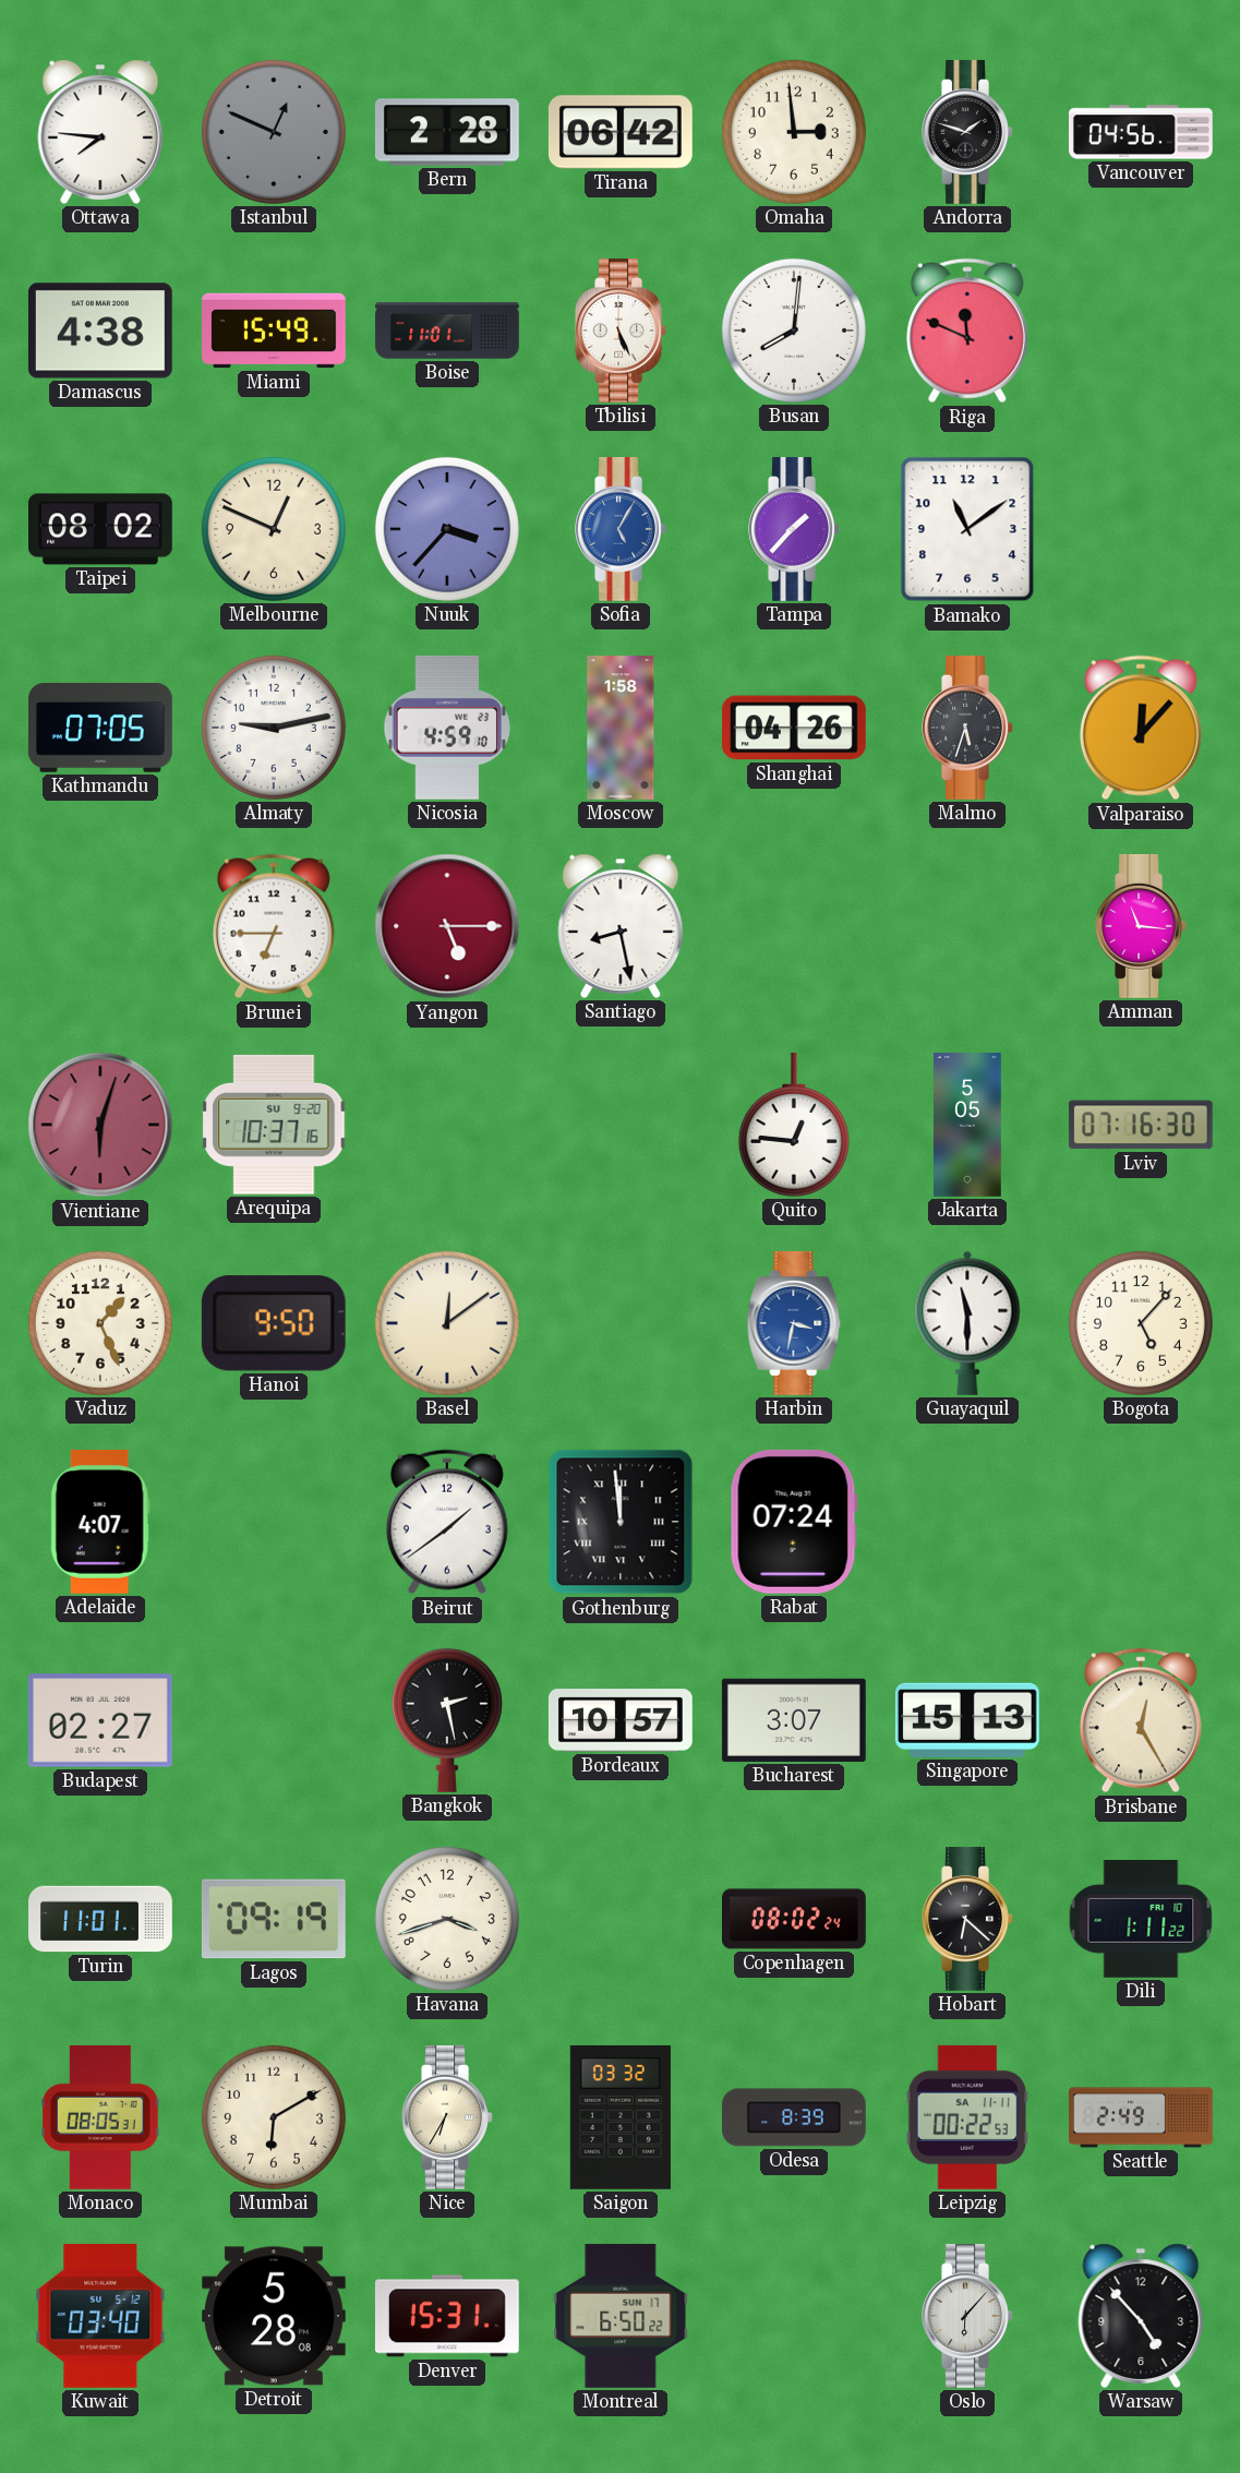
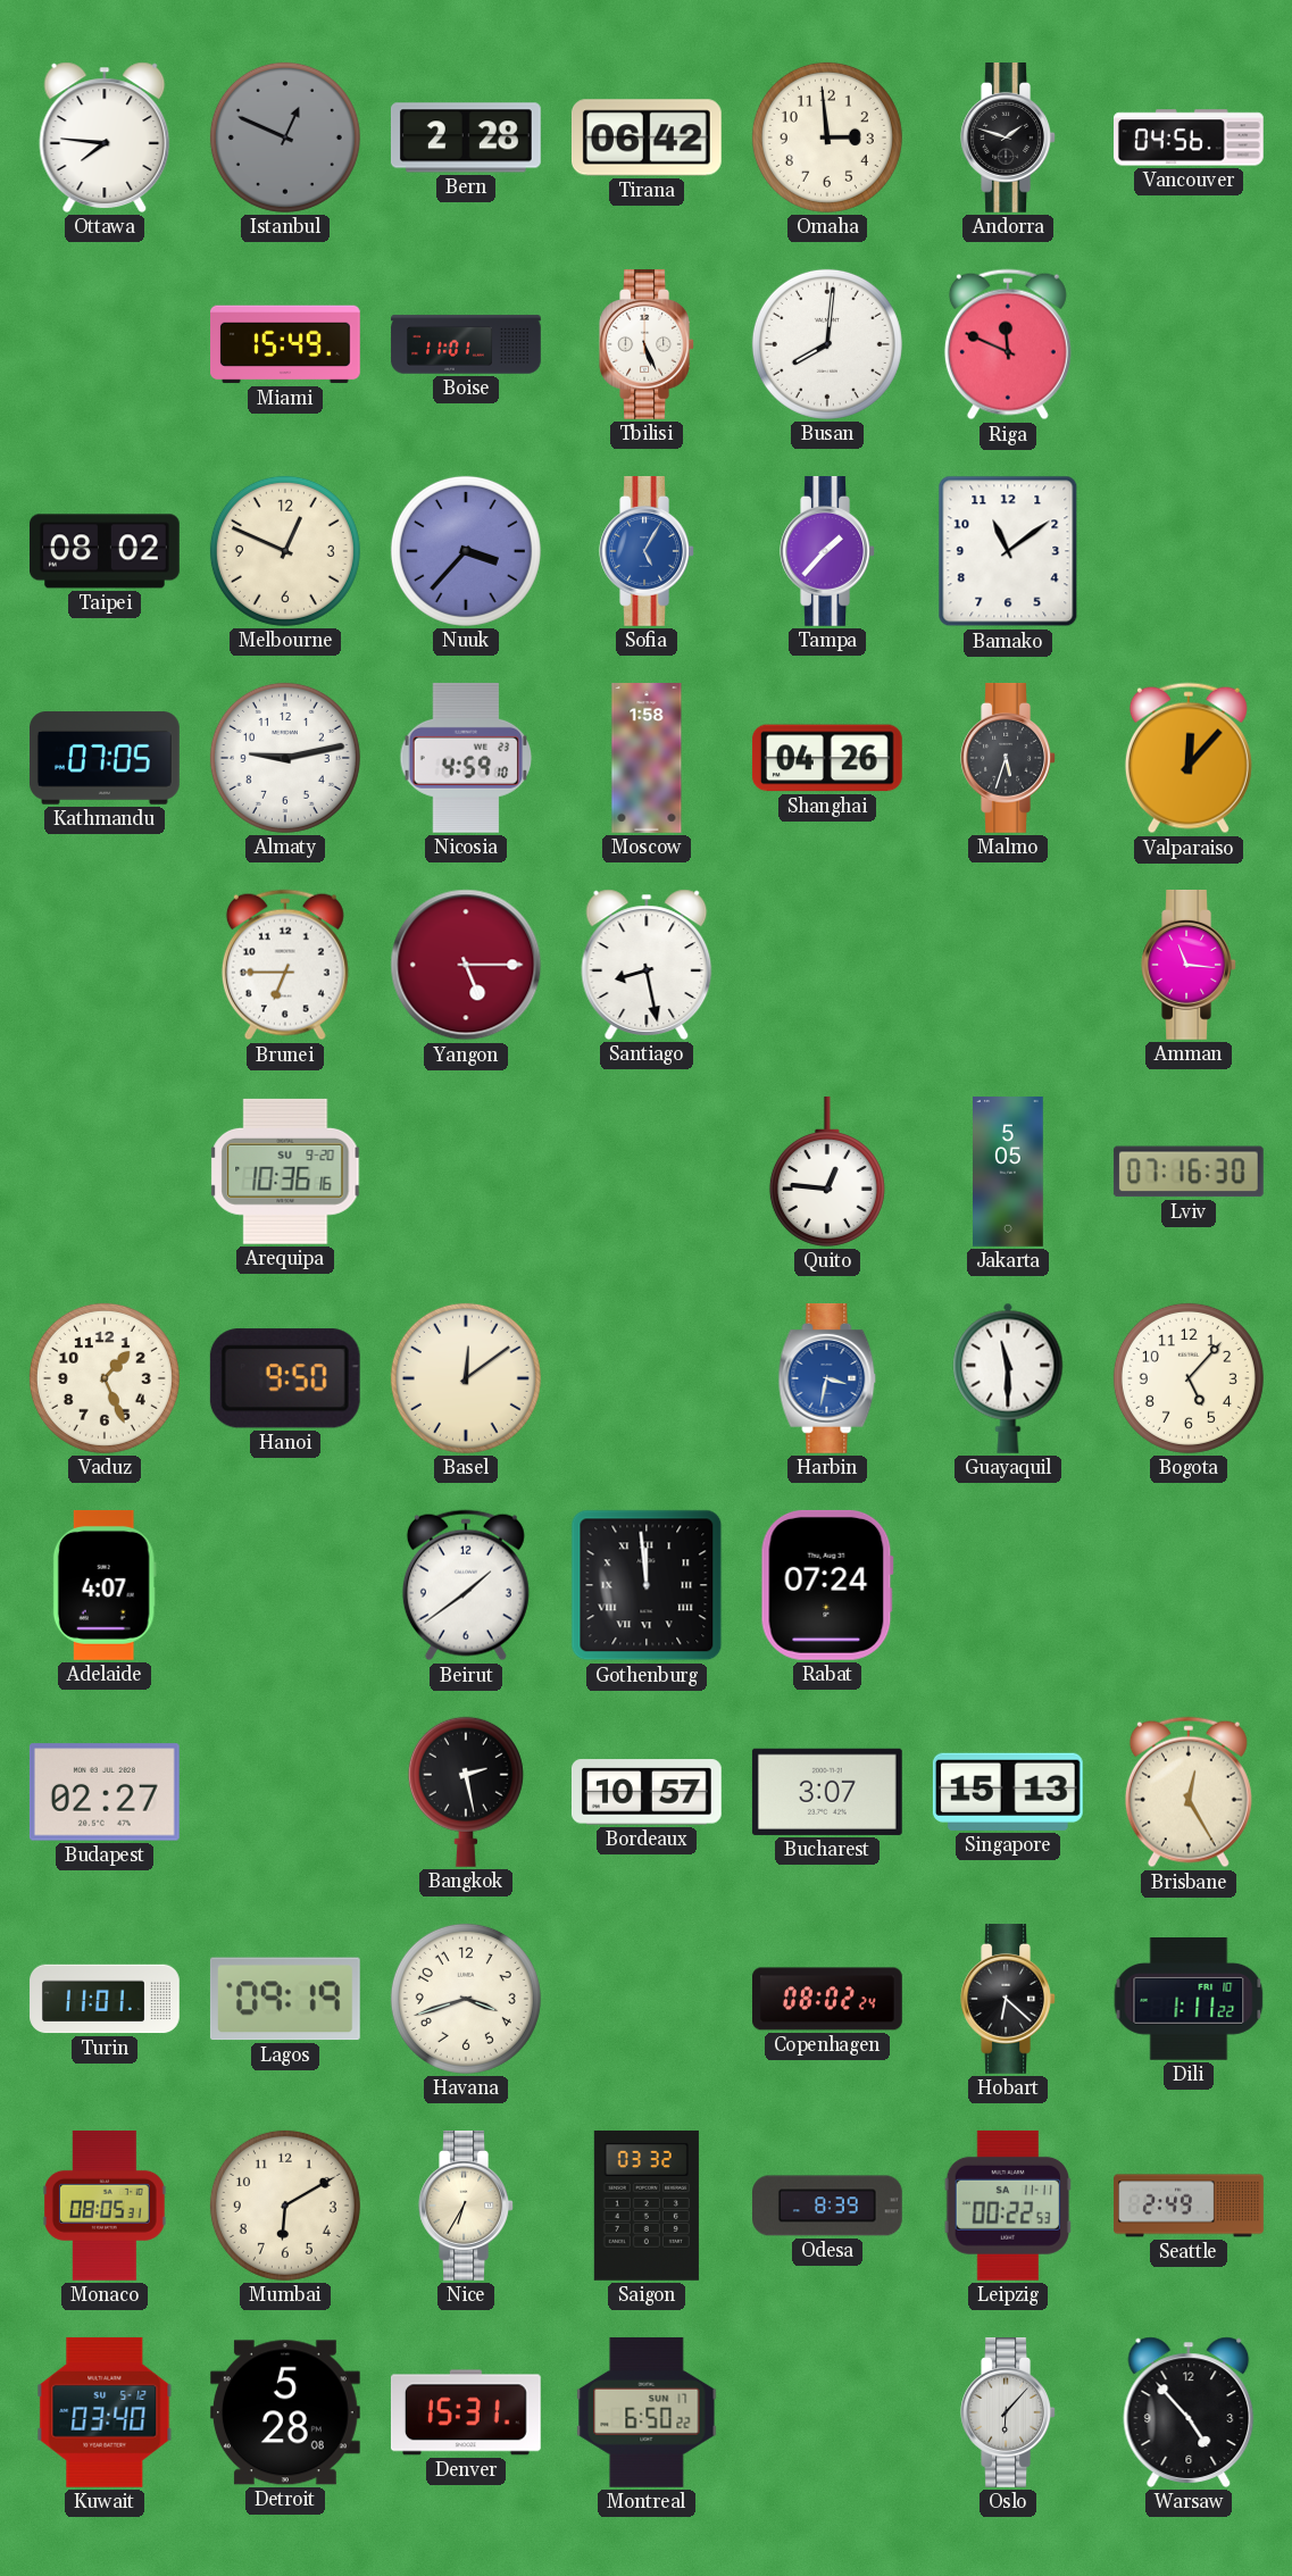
Damascus: 4:38 -> none
Vientiane: 6:03 -> none
Arequipa: 10:37 -> 10:36
